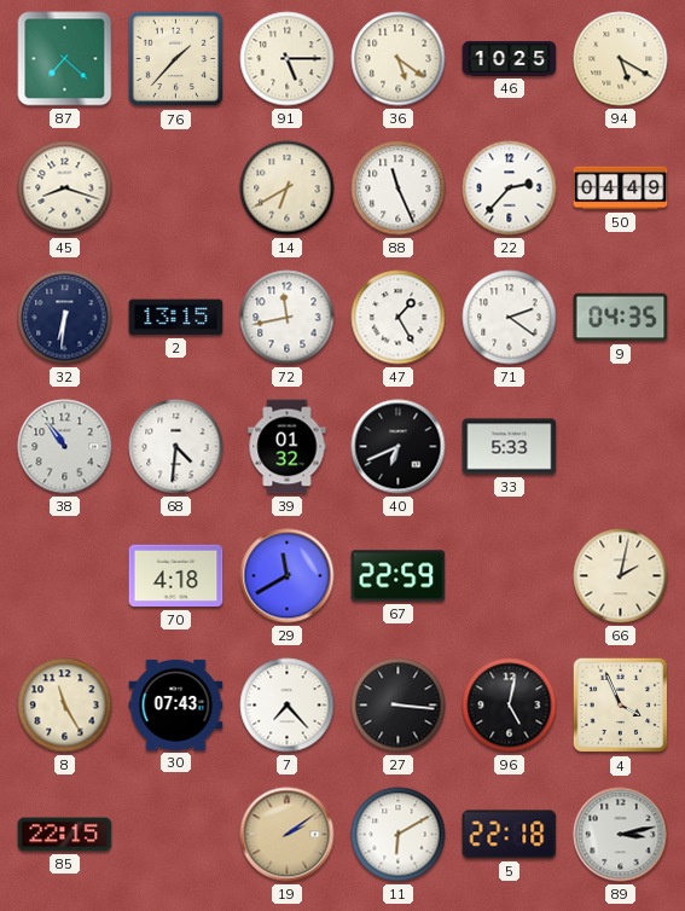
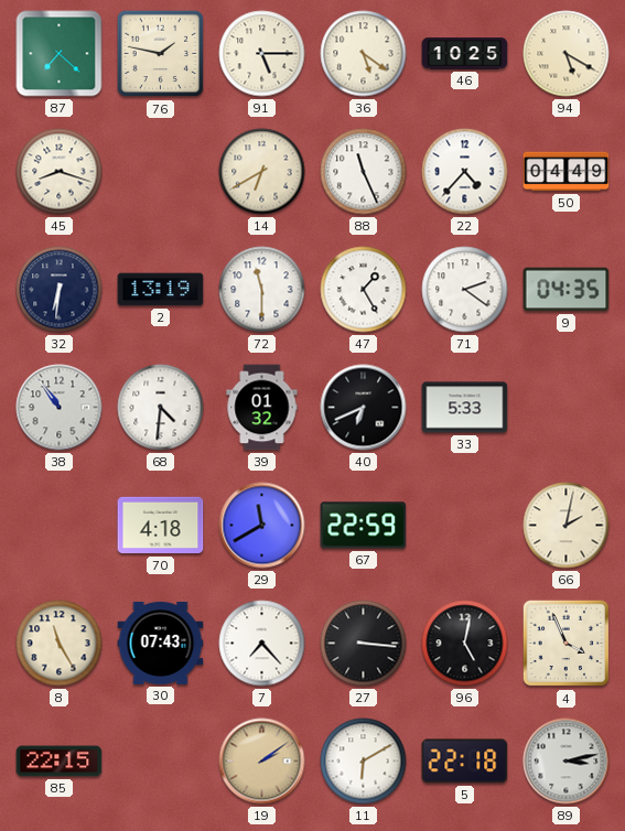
76: 1:37 -> 1:47
22: 2:37 -> 4:37
2: 13:15 -> 13:19
72: 11:43 -> 11:30
